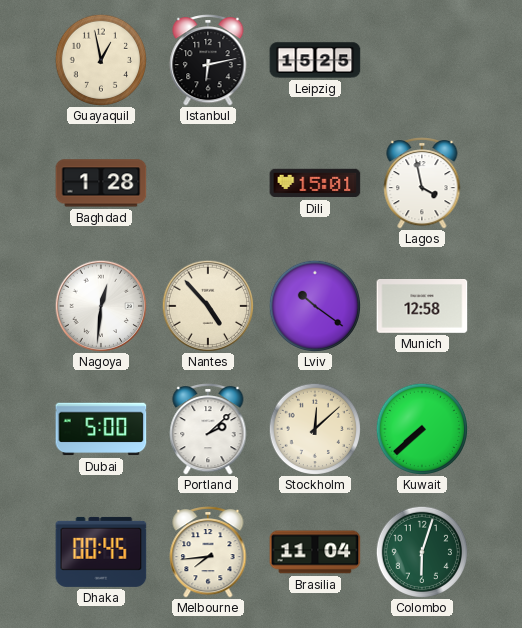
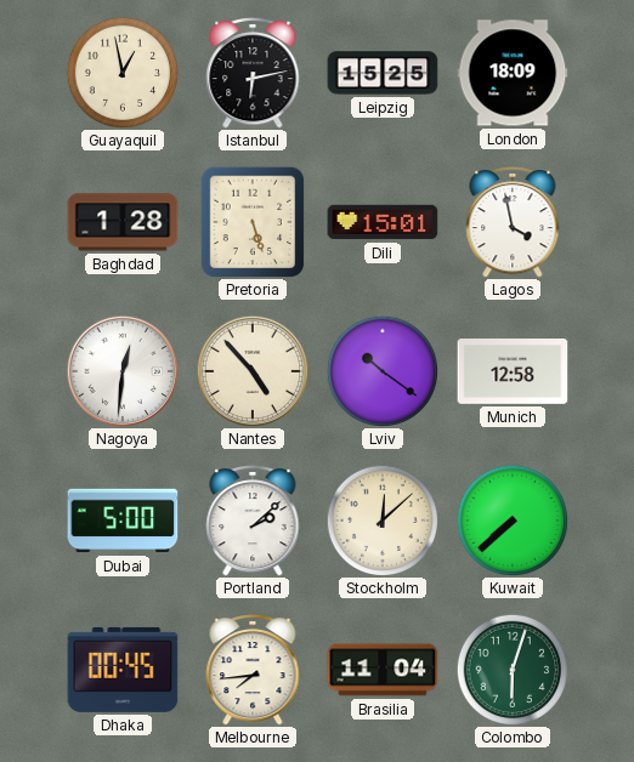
London: none -> 18:09
Pretoria: none -> 5:27
